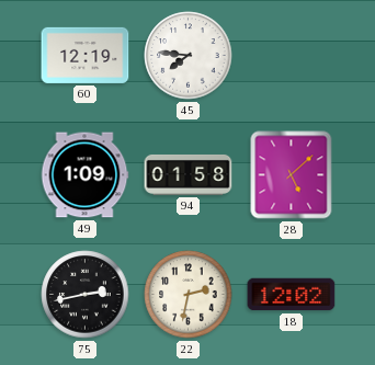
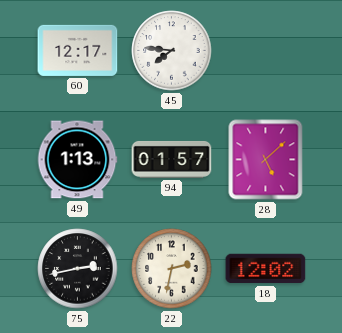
60: 12:19 -> 12:17
49: 1:09 -> 1:13
94: 01:58 -> 01:57
